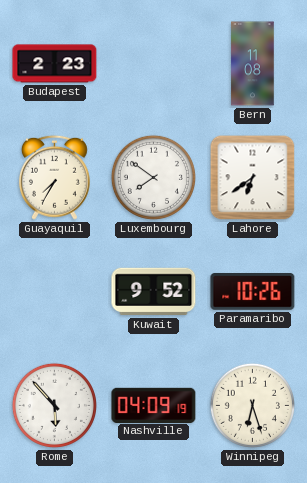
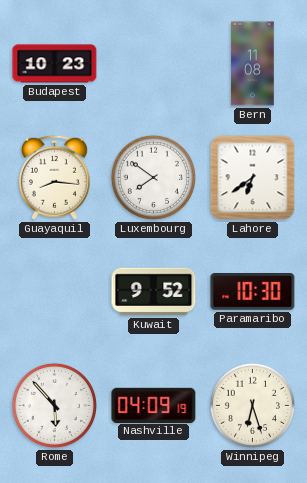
Budapest: 2:23 -> 10:23
Guayaquil: 7:35 -> 8:16
Paramaribo: 10:26 -> 10:30
